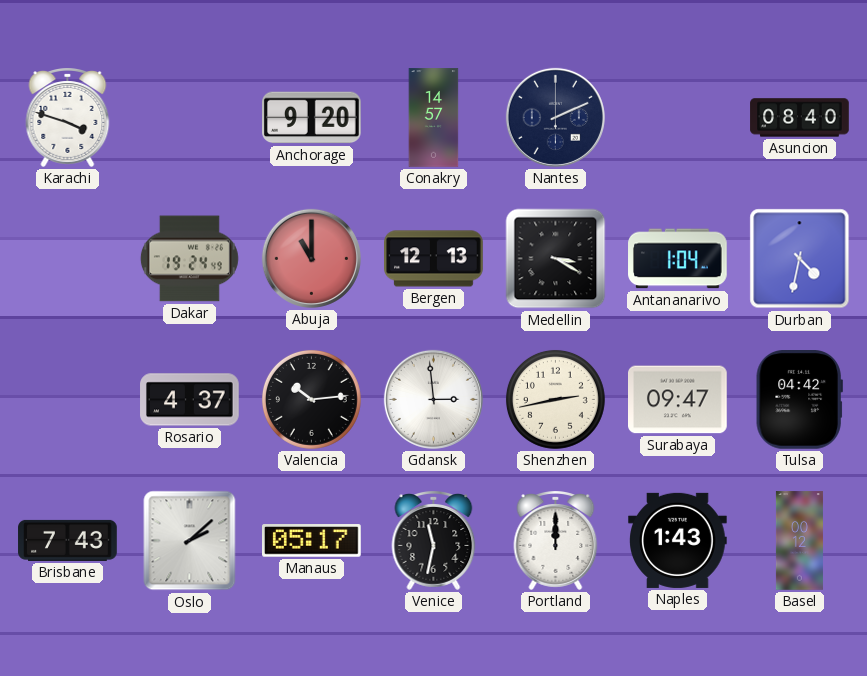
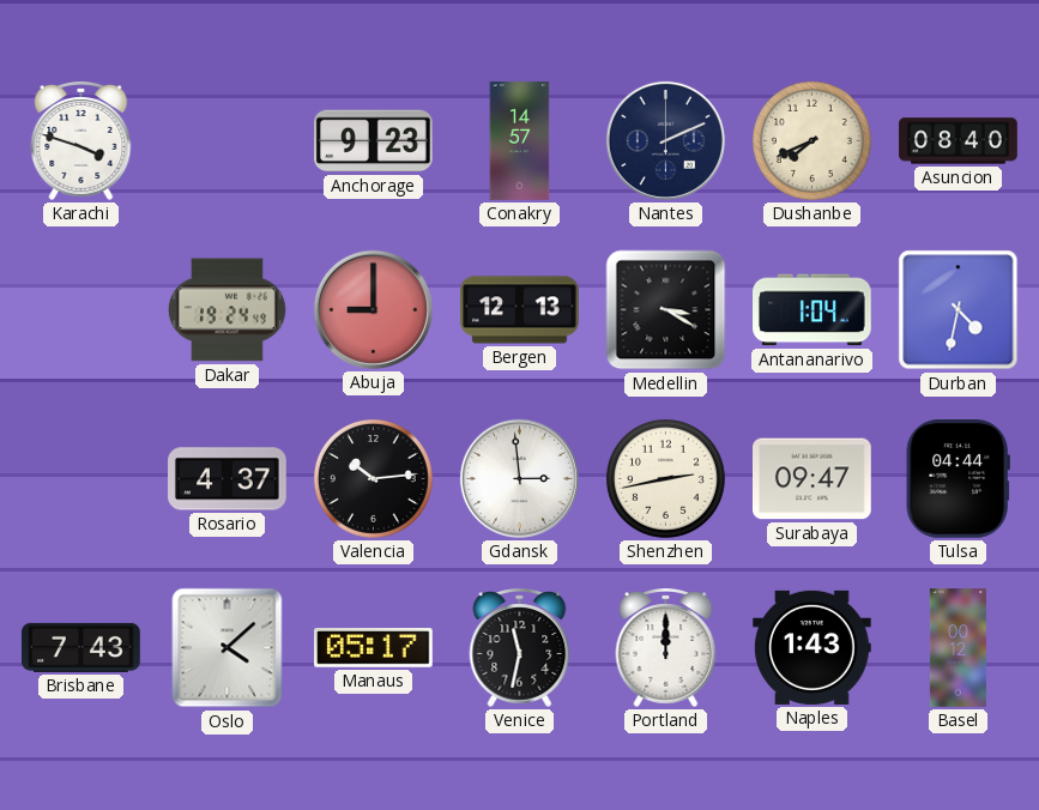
Anchorage: 9:20 -> 9:23
Dushanbe: none -> 7:41
Abuja: 11:00 -> 9:00
Tulsa: 04:42 -> 04:44
Oslo: 2:08 -> 4:08
